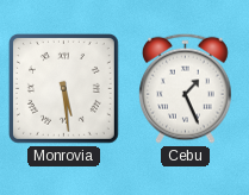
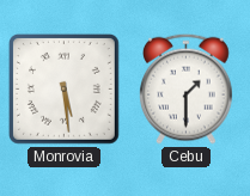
Cebu: 1:26 -> 1:30
